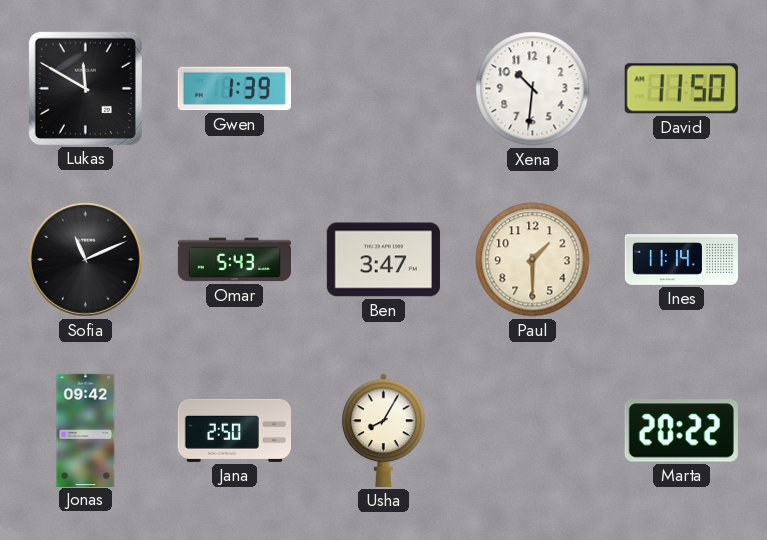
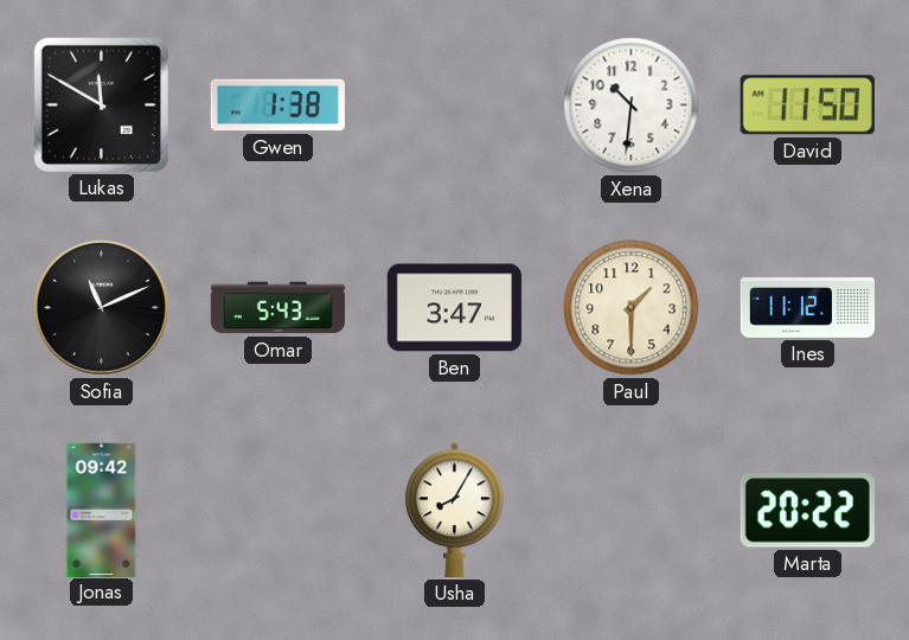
Gwen: 1:39 -> 1:38
Ines: 11:14 -> 11:12
Jana: 2:50 -> none
